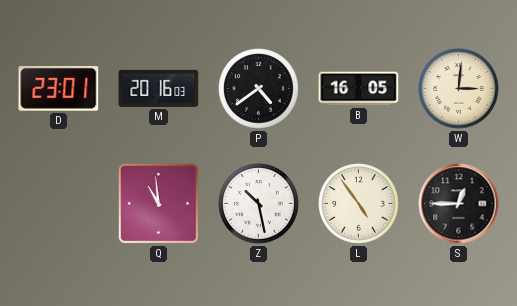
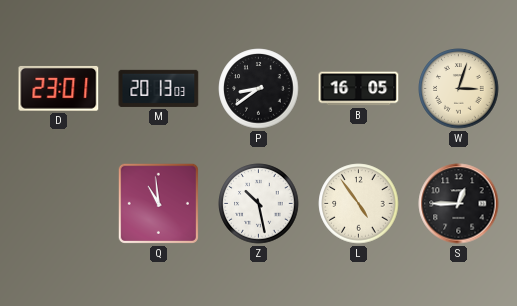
M: 20:16 -> 20:13
P: 4:39 -> 8:39
W: 3:01 -> 3:03
